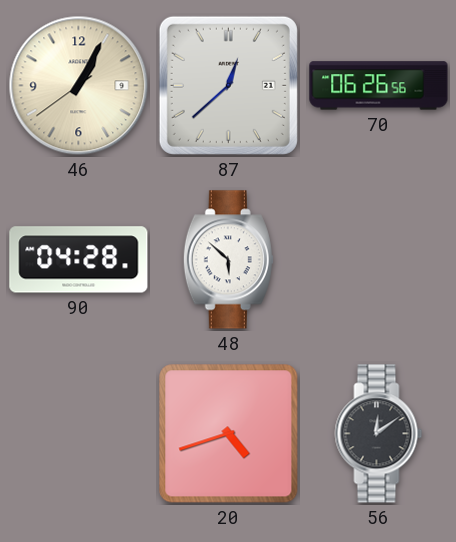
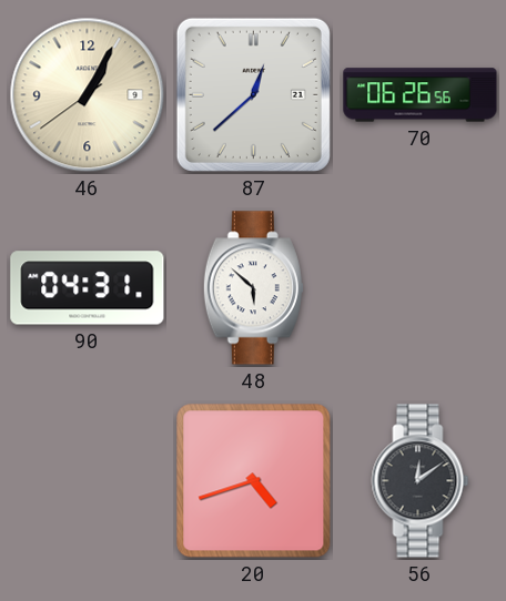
90: 04:28 -> 04:31
